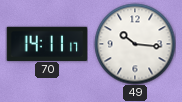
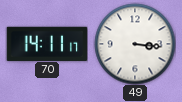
49: 10:16 -> 3:16
